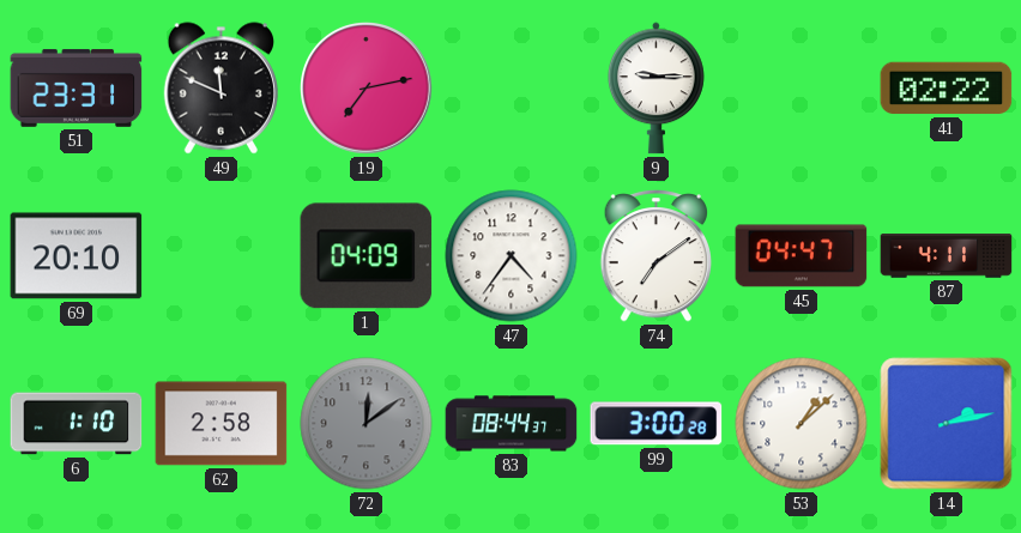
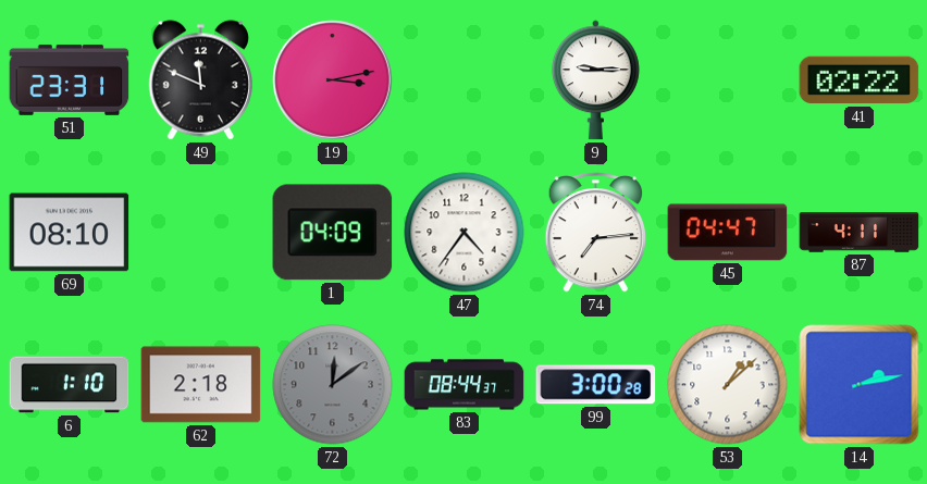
19: 7:13 -> 3:13
69: 20:10 -> 08:10
74: 7:09 -> 7:14
62: 2:58 -> 2:18
